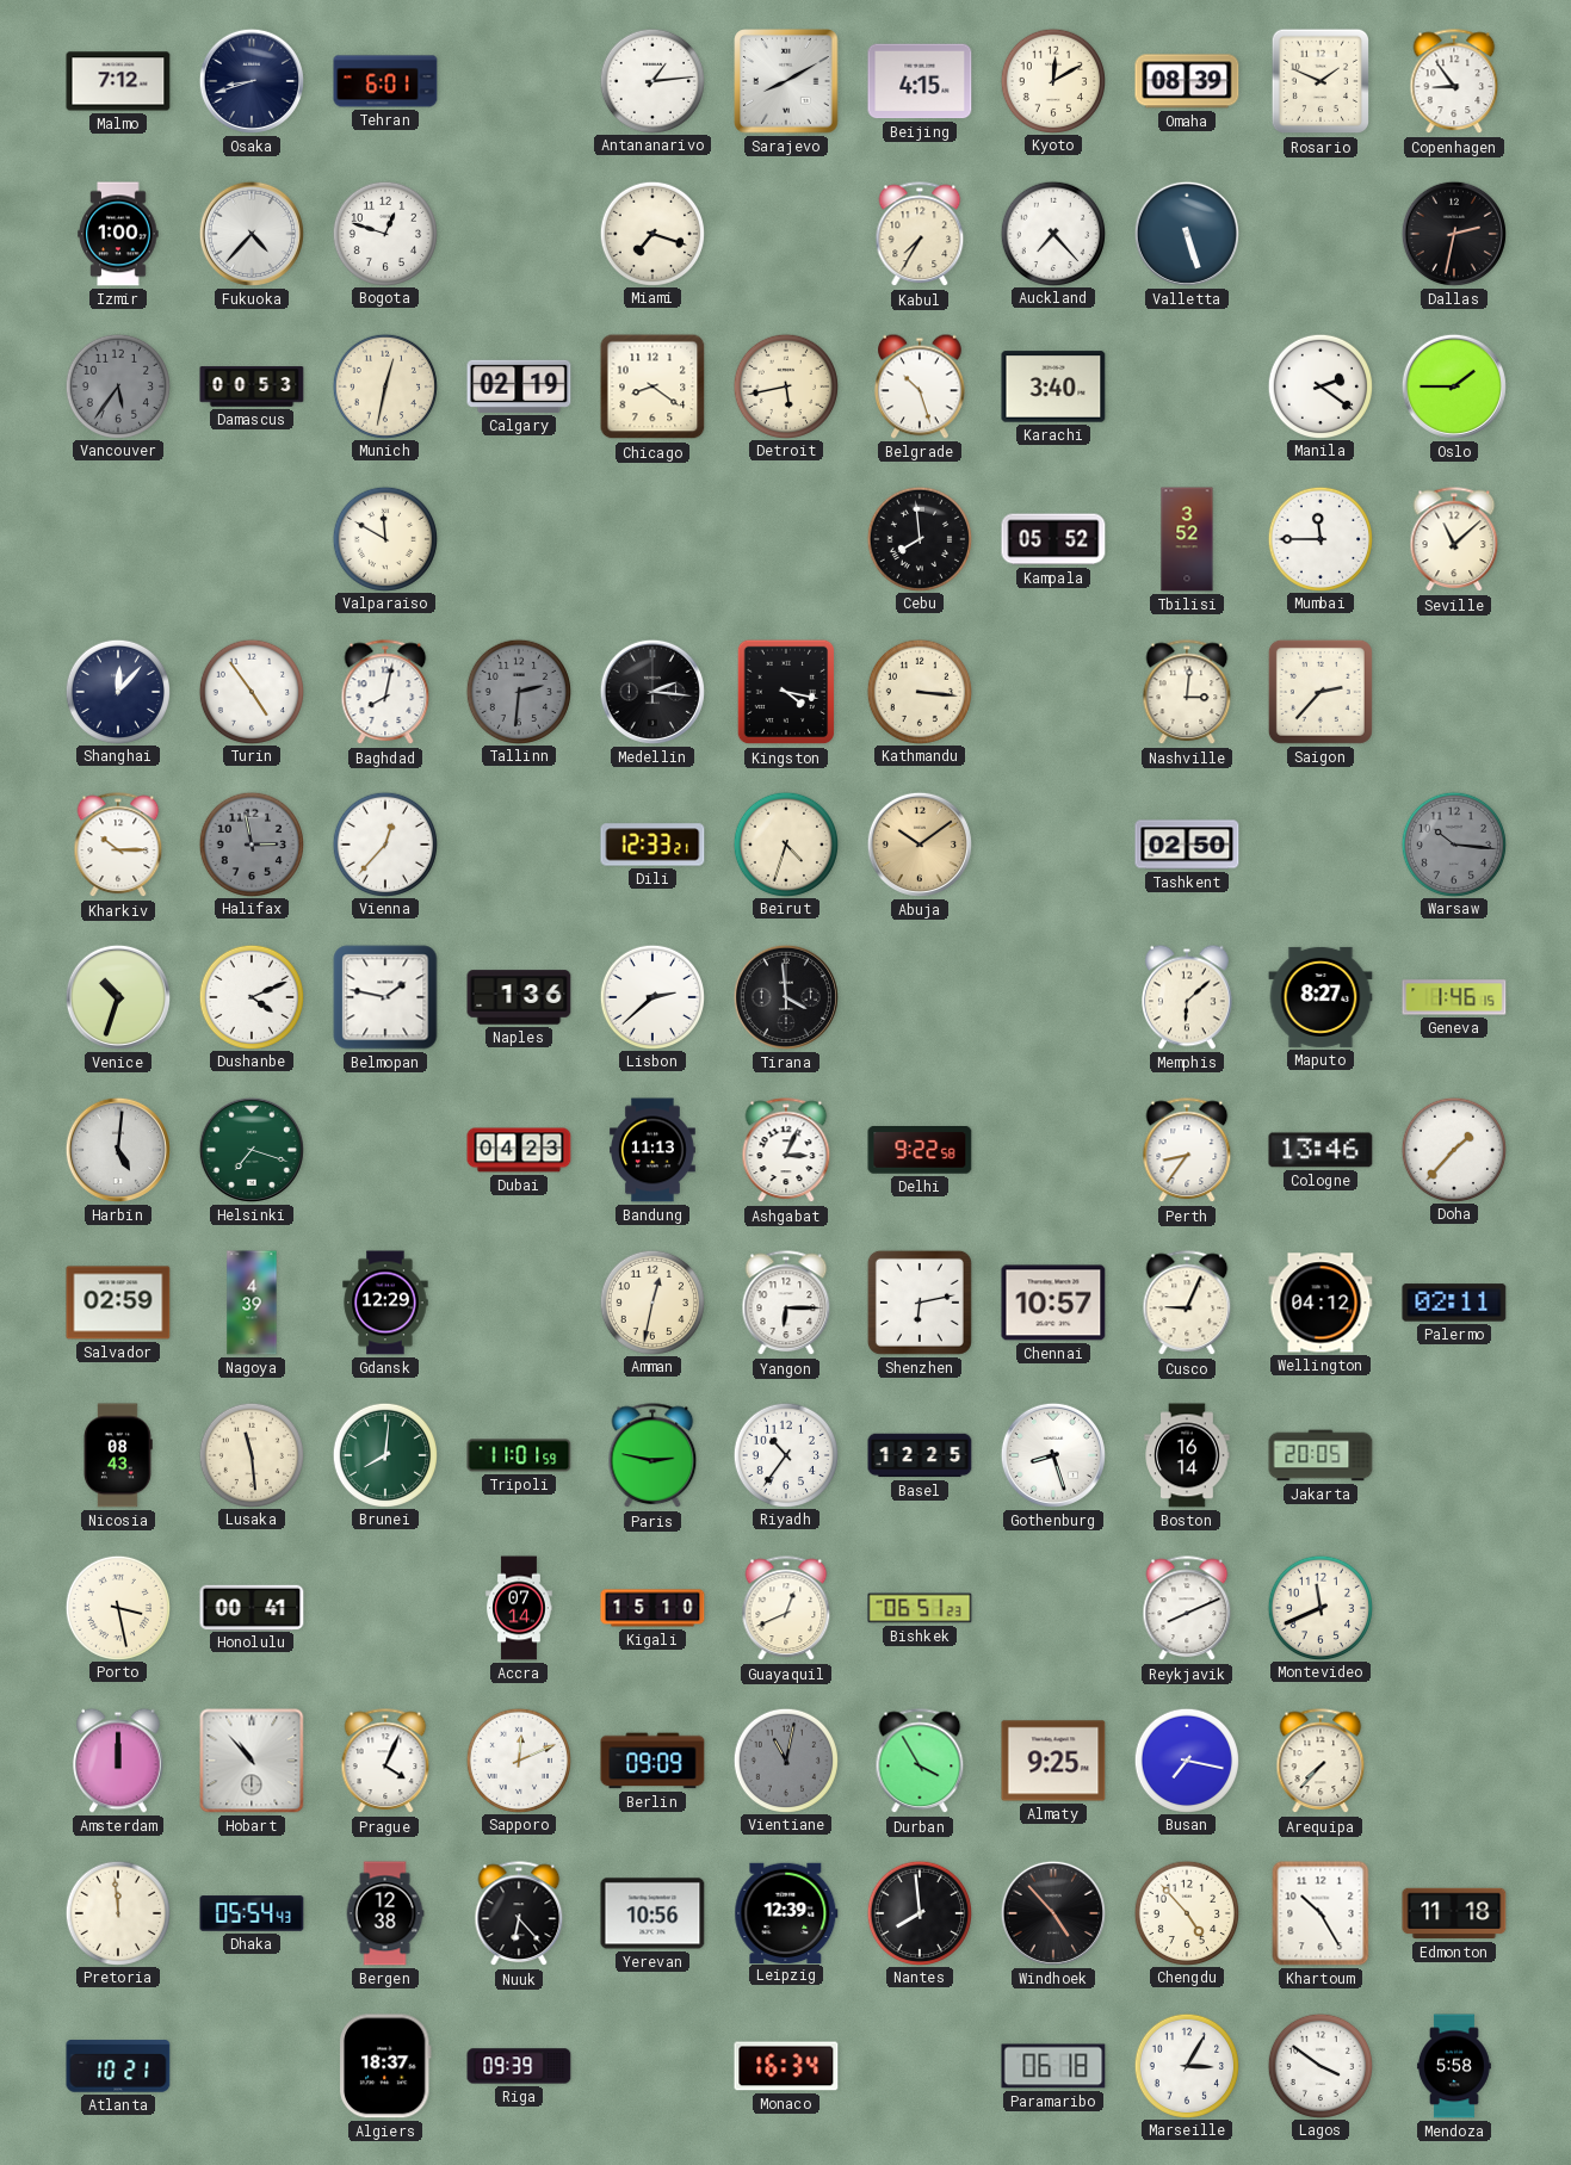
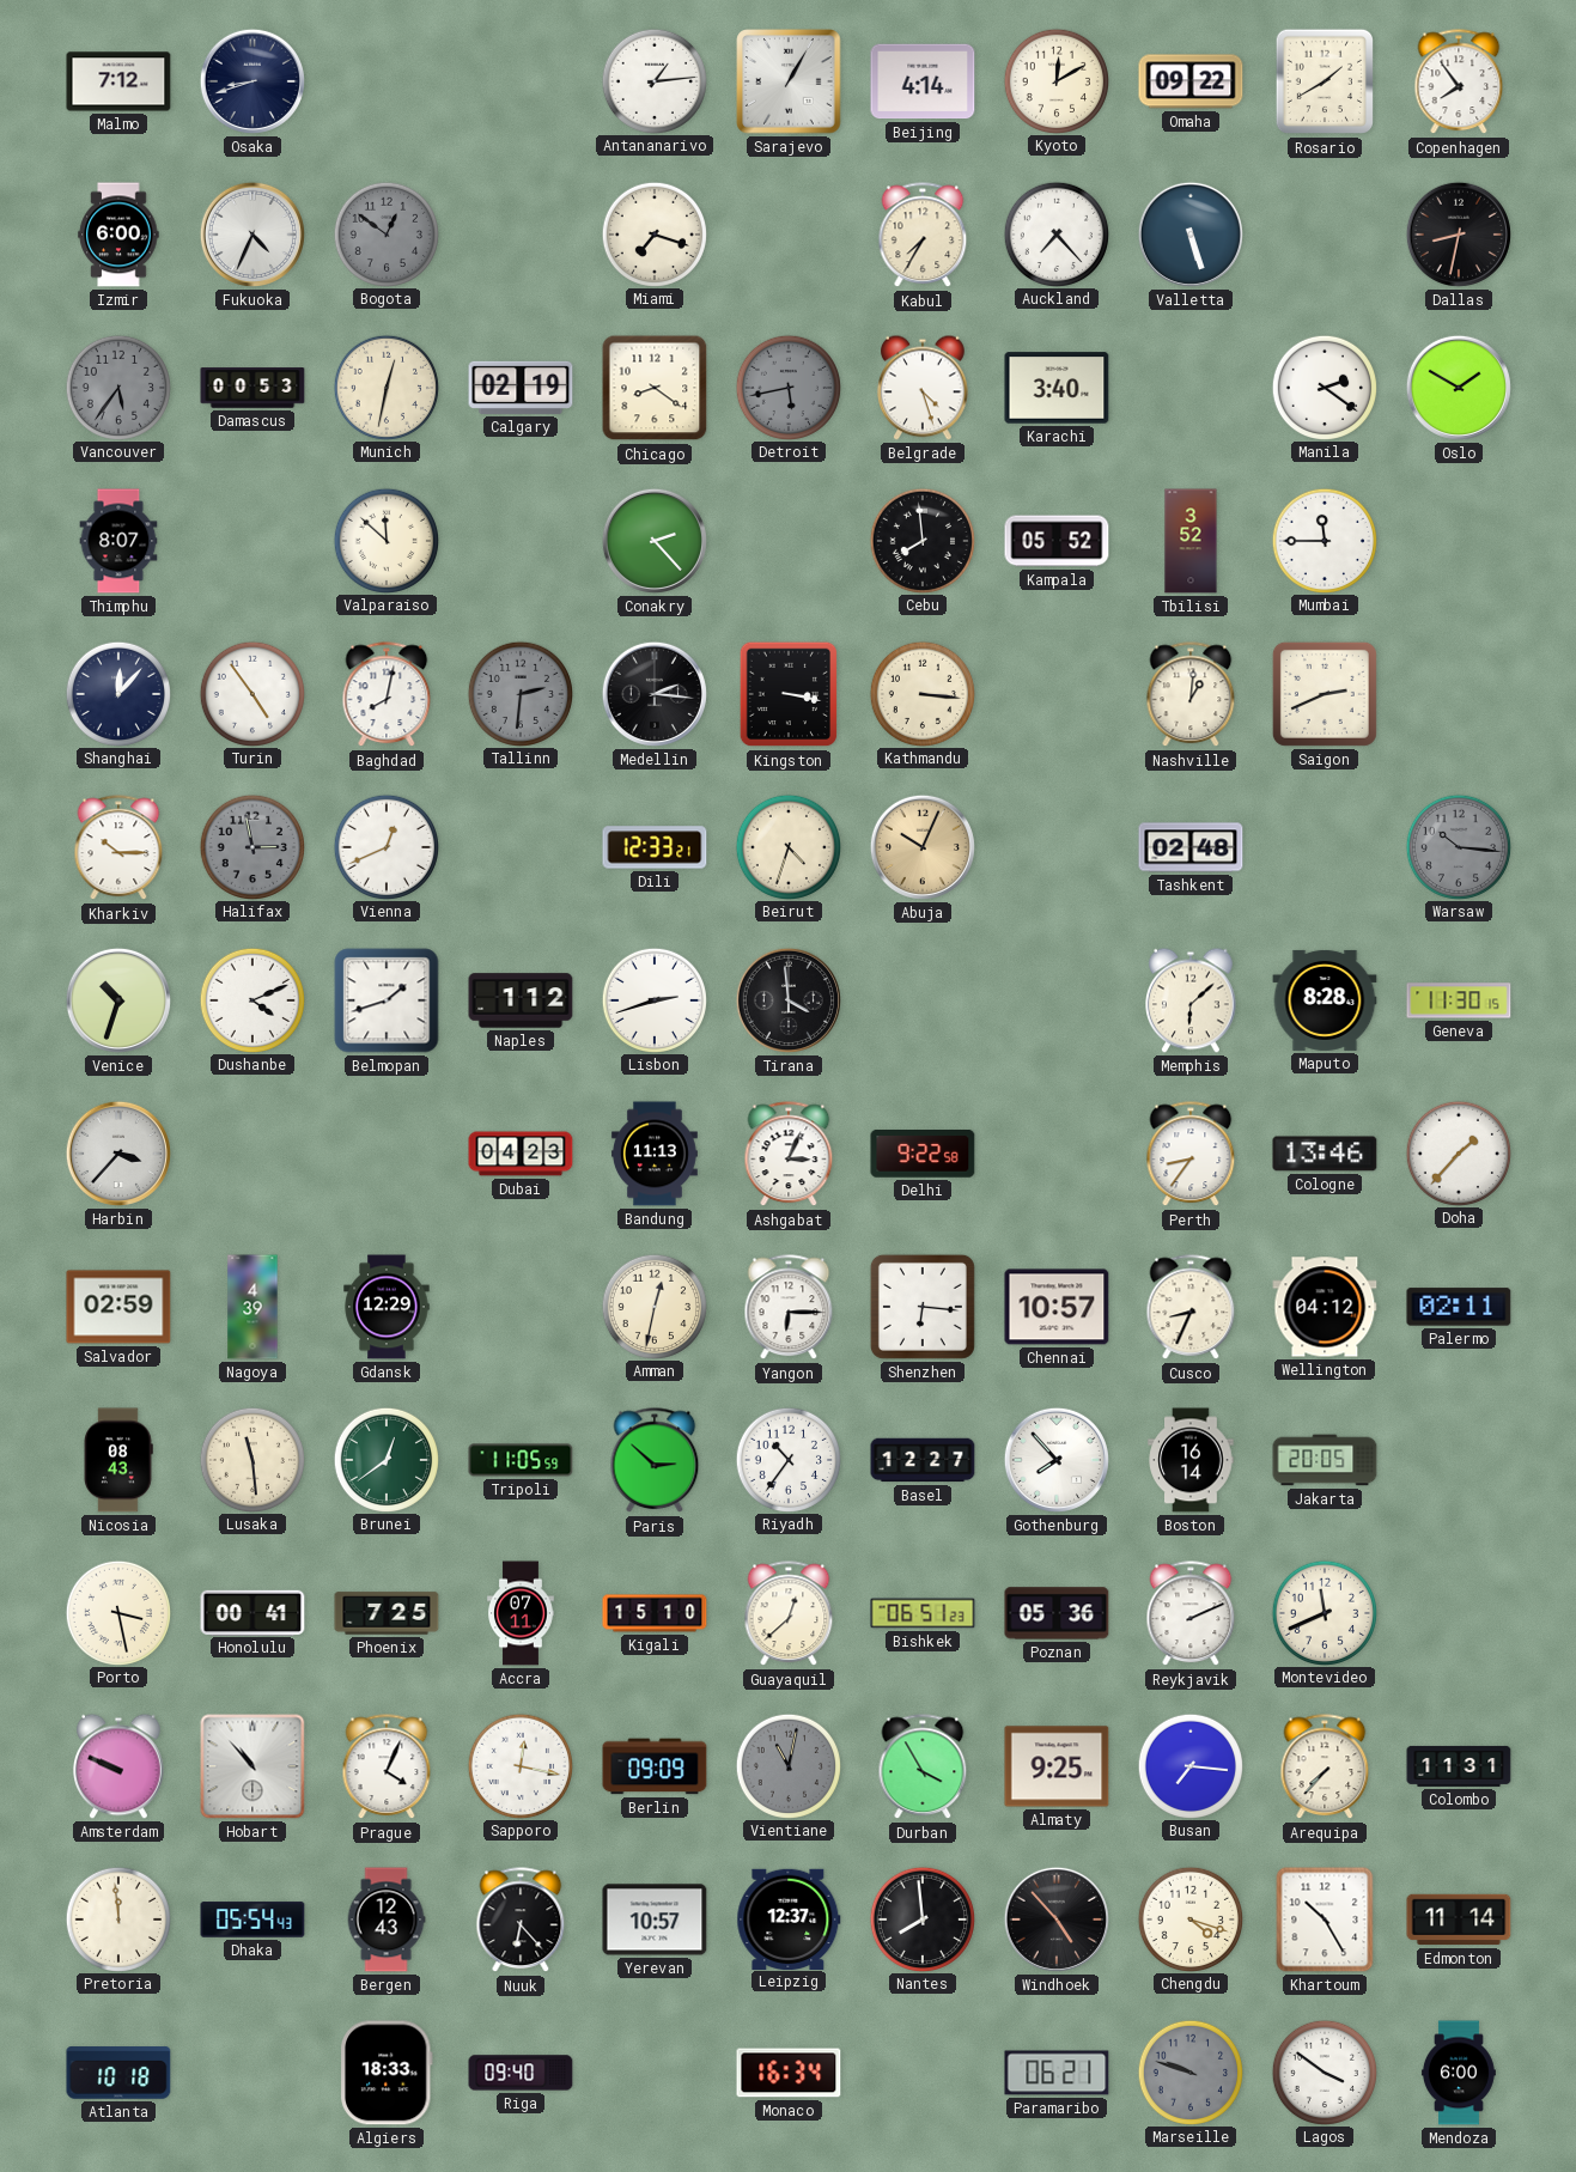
Tehran: 6:01 -> none
Sarajevo: 8:10 -> 1:05
Beijing: 4:15 -> 4:14
Omaha: 08:39 -> 09:22
Rosario: 1:49 -> 1:40
Copenhagen: 8:54 -> 7:54
Izmir: 1:00 -> 6:00
Fukuoka: 4:37 -> 4:34
Bogota: 12:48 -> 12:51
Bogota dial: white -> grey
Dallas: 2:32 -> 8:32
Detroit dial: cream -> grey
Belgrade: 10:27 -> 4:27
Oslo: 1:45 -> 1:50
Thimphu: none -> 8:07
Valparaiso: 11:50 -> 11:52
Conakry: none -> 2:23
Seville: 11:08 -> none
Kingston: 4:17 -> 3:17
Nashville: 3:01 -> 1:01
Saigon: 2:37 -> 2:41
Vienna: 12:37 -> 12:41
Abuja: 10:09 -> 10:04
Tashkent: 02:50 -> 02:48
Belmopan: 1:47 -> 1:42
Naples: 1:36 -> 1:12
Lisbon: 2:38 -> 2:42
Maputo: 8:27 -> 8:28
Geneva: 1:46 -> 11:30
Harbin: 5:01 -> 3:37
Helsinki: 7:18 -> none
Shenzhen: 6:13 -> 6:16
Cusco: 9:04 -> 8:34
Brunei: 8:01 -> 12:39
Tripoli: 11:01 -> 11:05
Paris: 2:47 -> 2:52
Basel: 12:25 -> 12:27
Gothenburg: 8:27 -> 7:53
Phoenix: none -> 7:25
Accra: 07:14 -> 07:11
Guayaquil: 12:41 -> 12:38
Poznan: none -> 05:36
Reykjavik: 8:11 -> 2:11
Amsterdam: 12:00 -> 9:49
Sapporo: 12:11 -> 12:17
Busan: 7:17 -> 7:16
Colombo: none -> 11:31
Bergen: 12:38 -> 12:43
Yerevan: 10:56 -> 10:57
Leipzig: 12:39 -> 12:37
Chengdu: 4:53 -> 4:18
Edmonton: 11:18 -> 11:14
Atlanta: 10:21 -> 10:18
Algiers: 18:37 -> 18:33
Riga: 09:39 -> 09:40
Paramaribo: 06:18 -> 06:21
Marseille: 3:05 -> 9:48
Marseille dial: white -> grey
Mendoza: 5:58 -> 6:00
